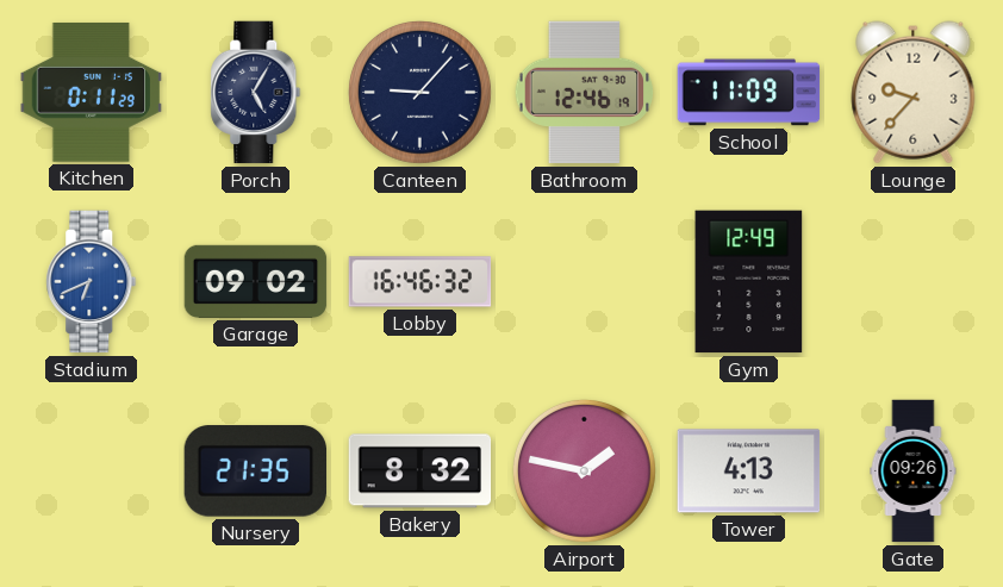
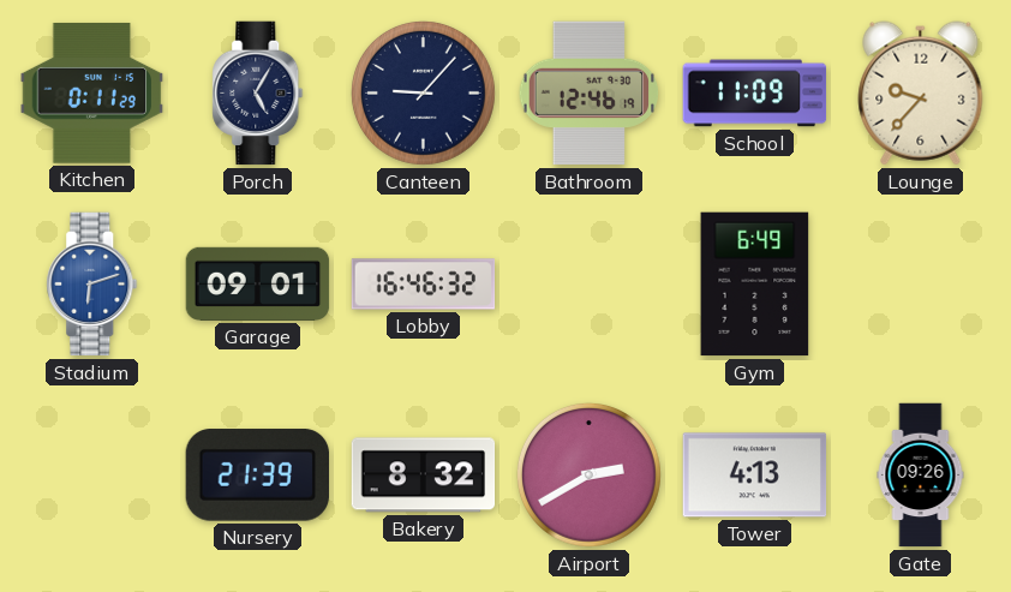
Stadium: 6:41 -> 6:12
Garage: 09:02 -> 09:01
Gym: 12:49 -> 6:49
Nursery: 21:35 -> 21:39
Airport: 1:47 -> 2:40
